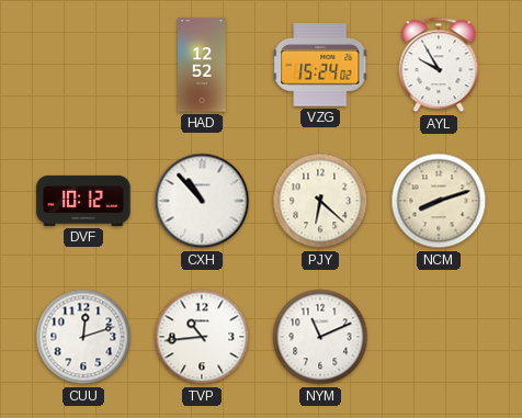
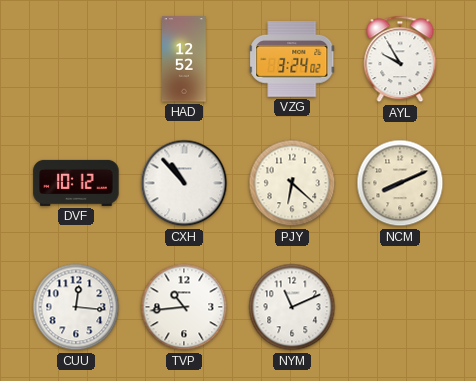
VZG: 15:24 -> 3:24
NCM: 8:12 -> 8:11
CUU: 12:12 -> 12:16
